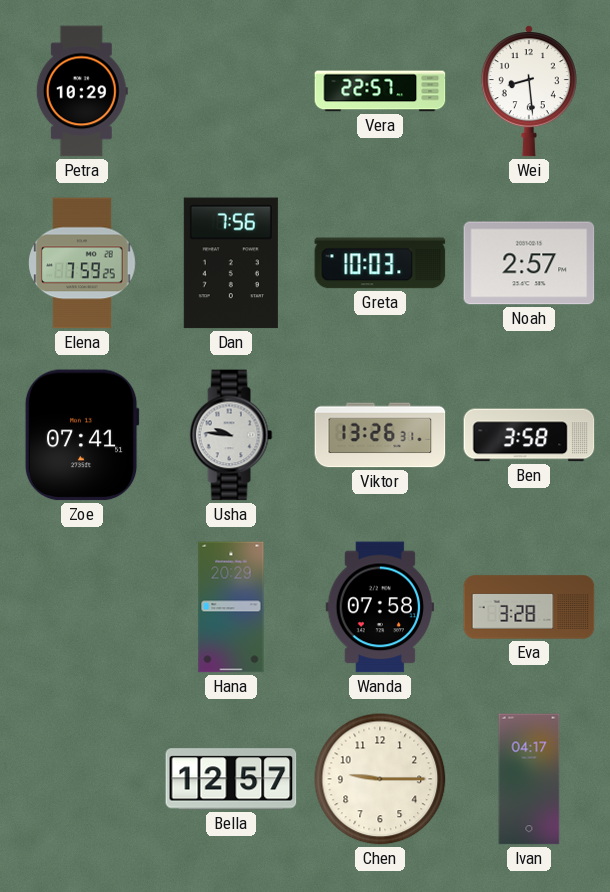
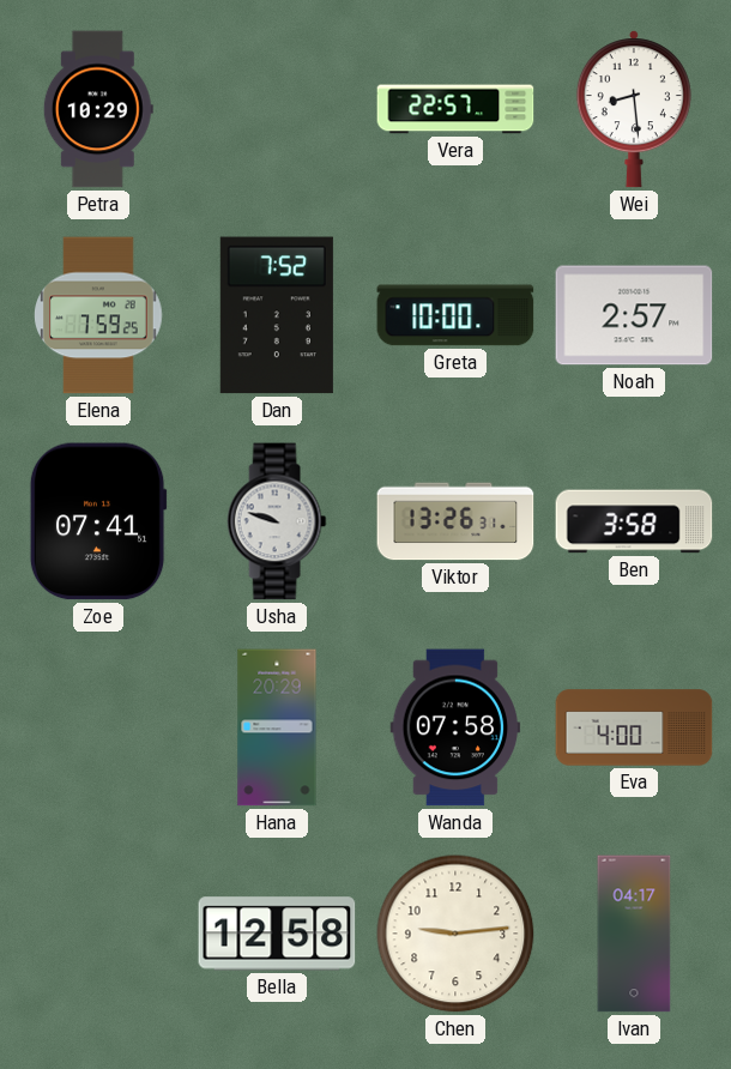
Dan: 7:56 -> 7:52
Greta: 10:03 -> 10:00
Usha: 9:46 -> 9:48
Eva: 3:28 -> 4:00
Bella: 12:57 -> 12:58
Chen: 9:15 -> 9:14
